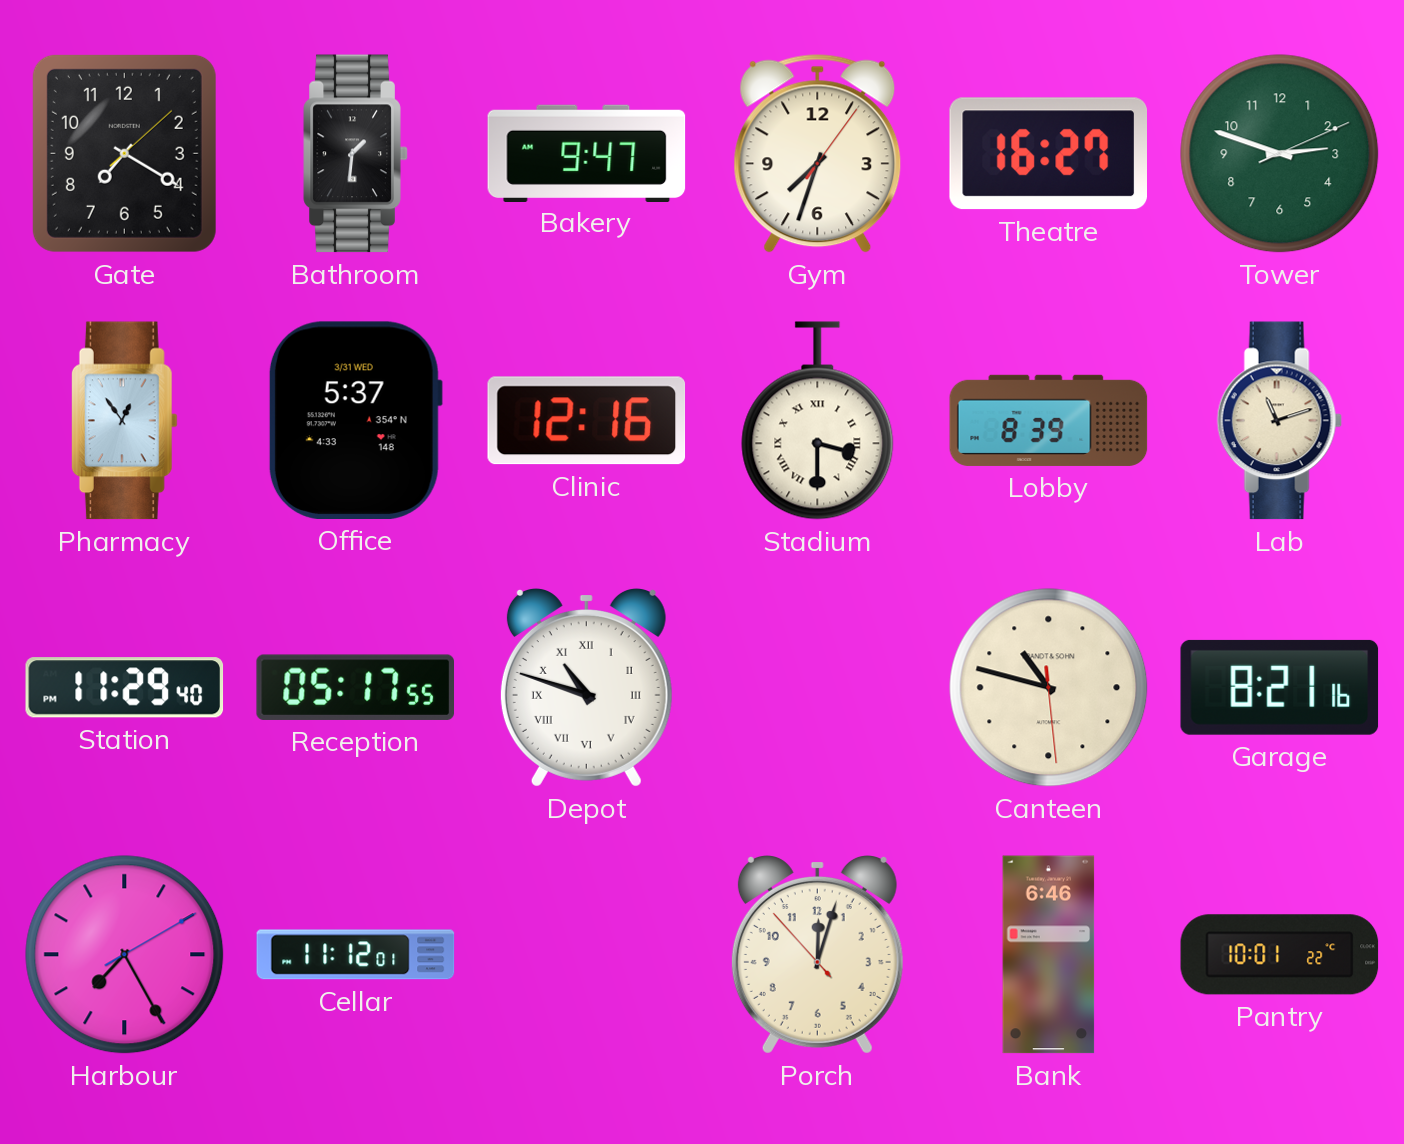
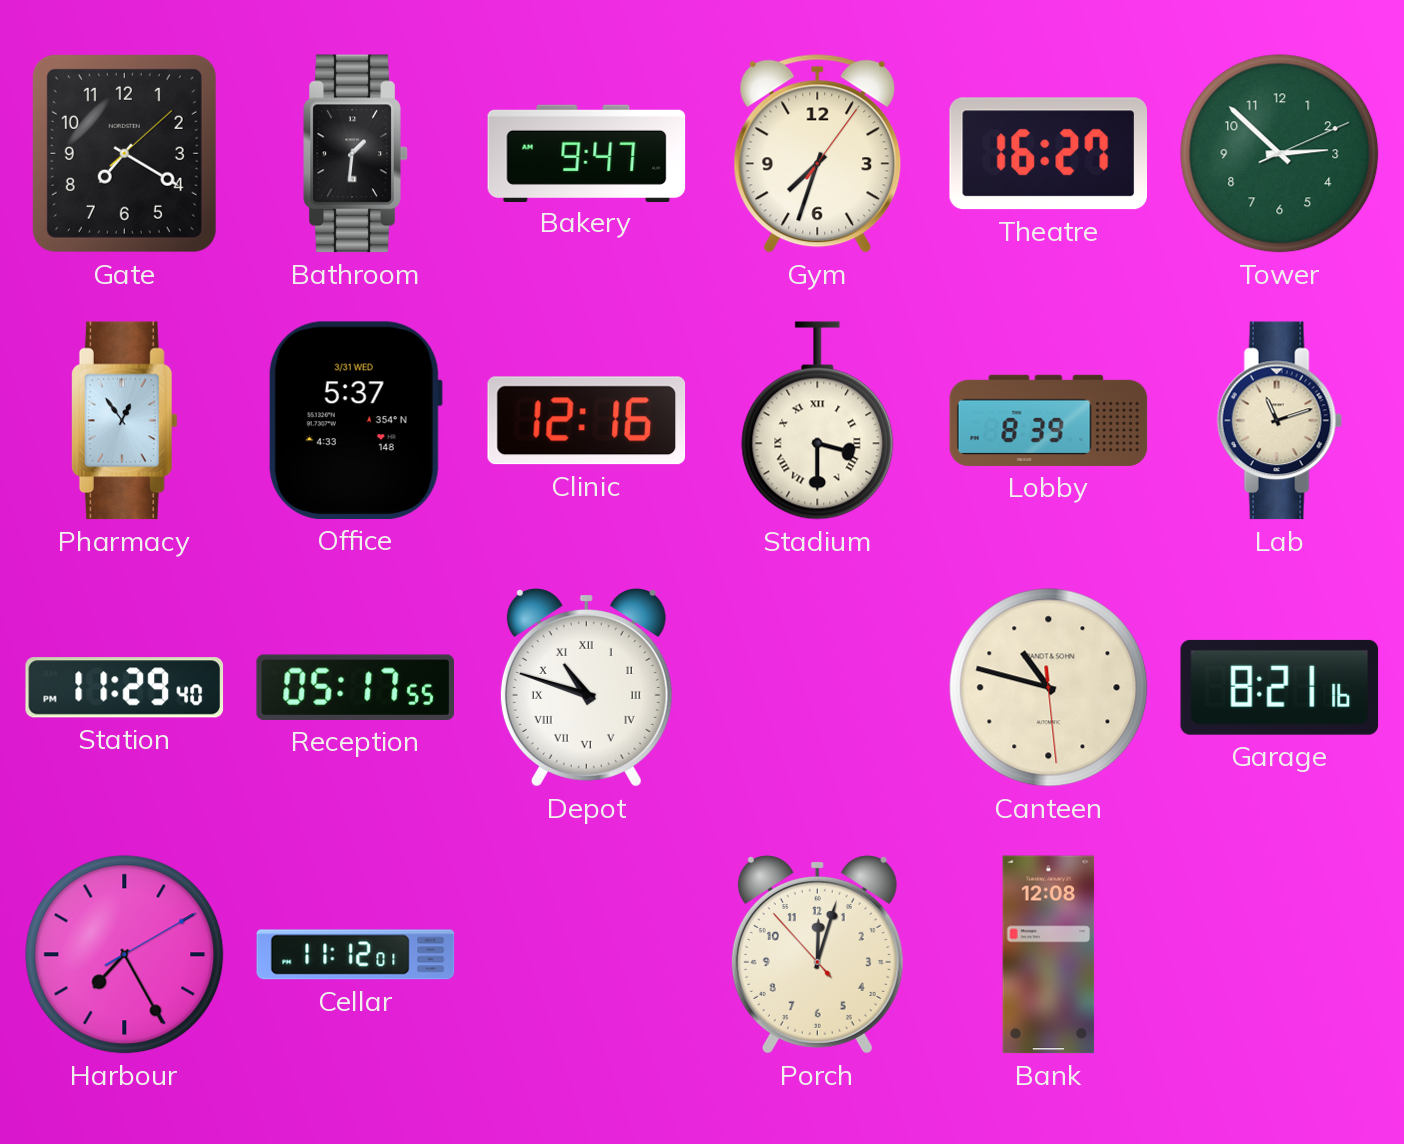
Tower: 2:48 -> 2:52
Bank: 6:46 -> 12:08
Pantry: 10:01 -> none
